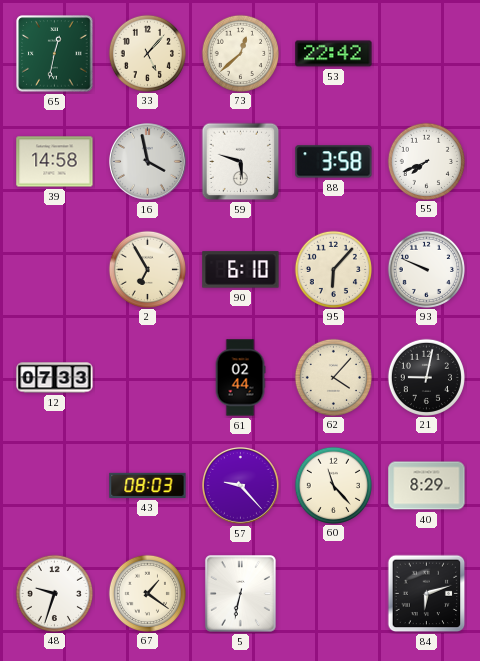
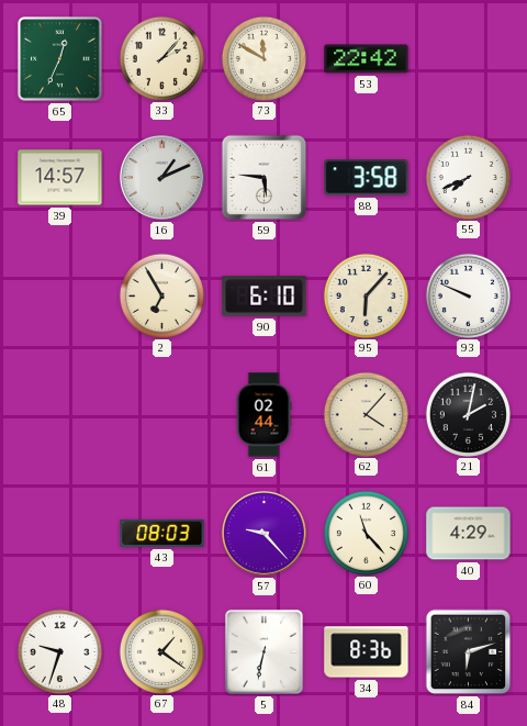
65: 12:32 -> 12:34
33: 5:07 -> 2:07
73: 12:38 -> 11:50
39: 14:58 -> 14:57
16: 3:58 -> 1:11
59: 5:48 -> 5:46
12: 07:33 -> none
21: 9:02 -> 2:02
40: 8:29 -> 4:29
34: none -> 8:36
